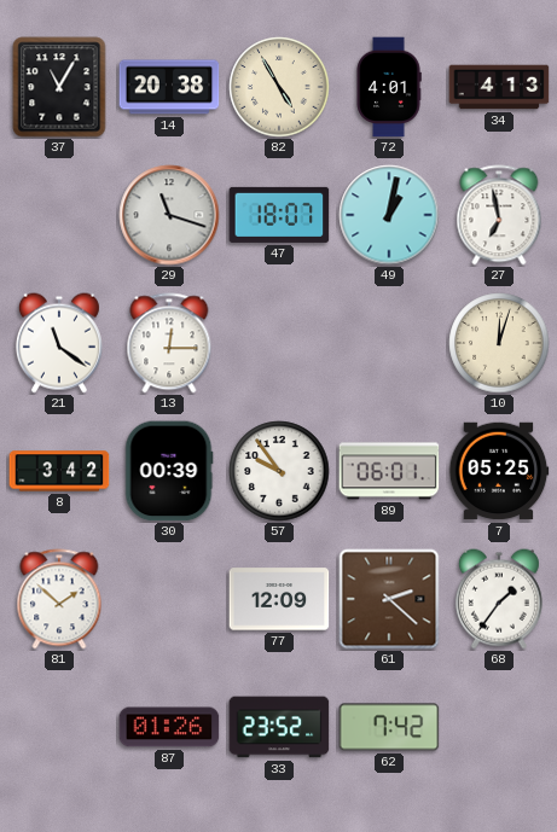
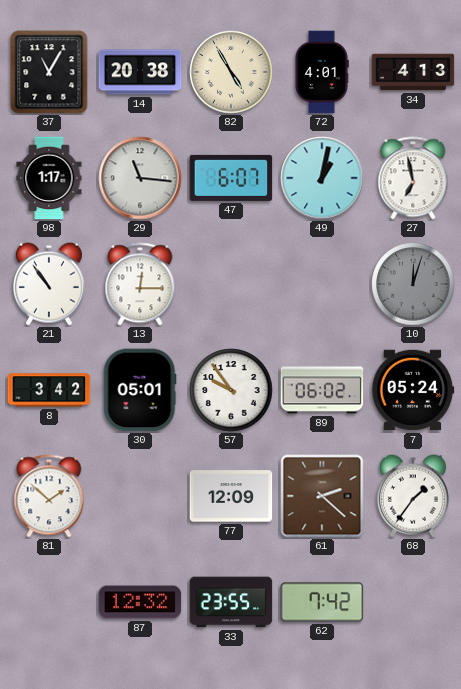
98: none -> 1:17
29: 11:18 -> 11:16
47: 18:07 -> 6:07
21: 11:21 -> 10:54
10 dial: cream -> grey
30: 00:39 -> 05:01
89: 06:01 -> 06:02
7: 05:25 -> 05:24
87: 01:26 -> 12:32
33: 23:52 -> 23:55
